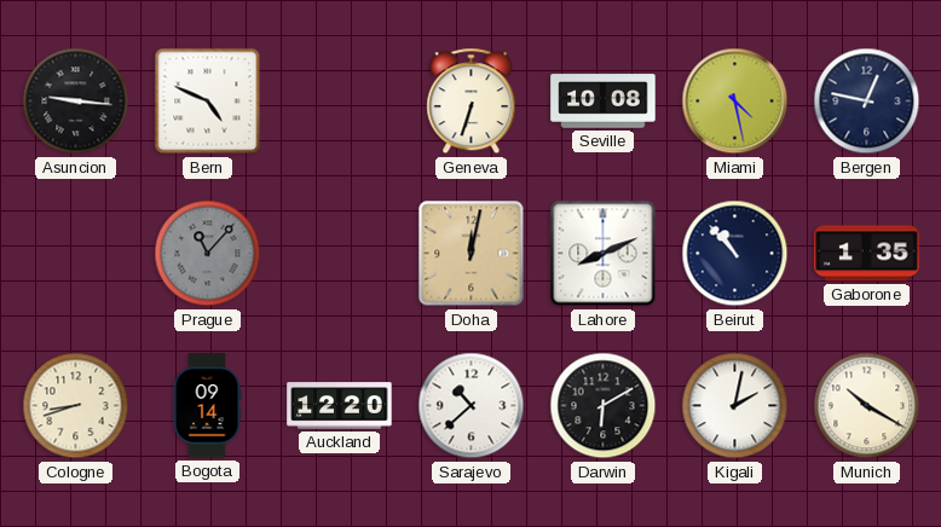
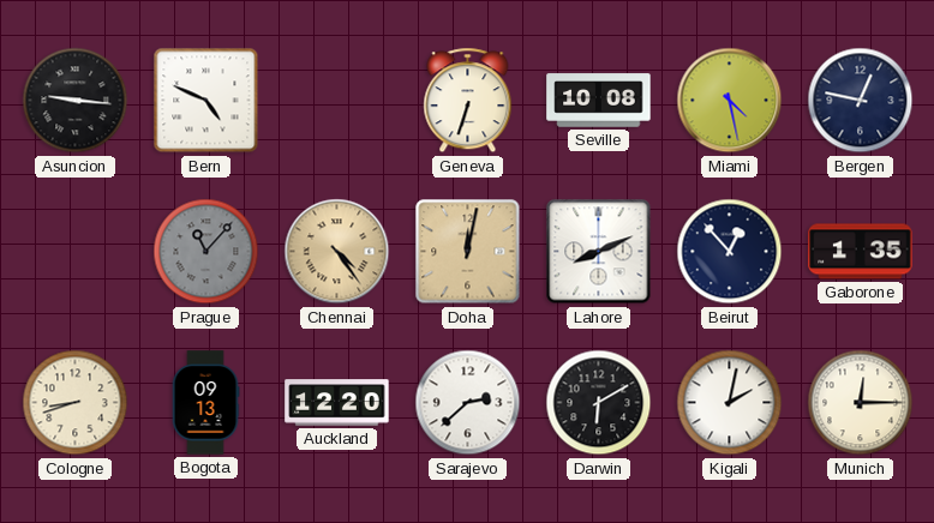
Chennai: none -> 4:24
Beirut: 10:53 -> 12:53
Bogota: 09:14 -> 09:13
Sarajevo: 10:38 -> 2:38
Munich: 10:20 -> 12:15
